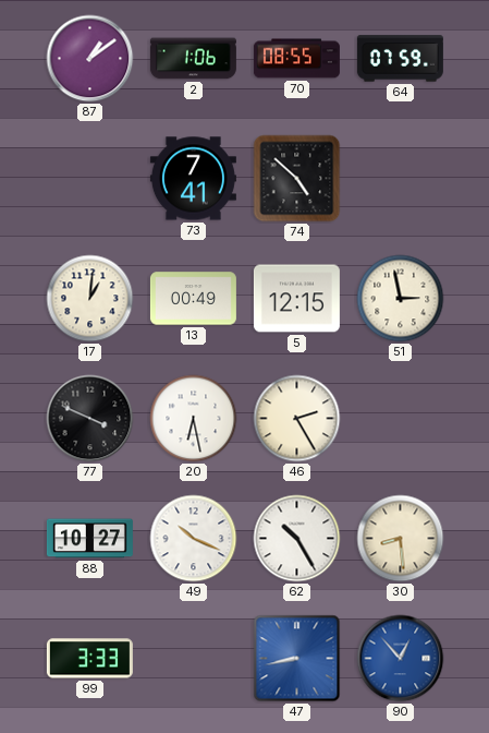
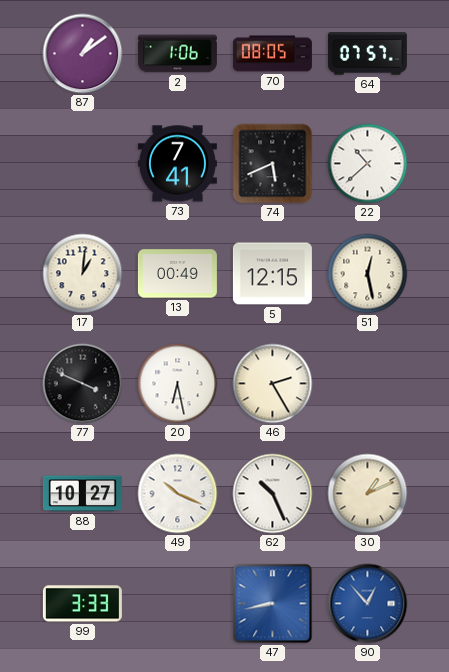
70: 08:55 -> 08:05
64: 07:59 -> 07:57
74: 4:52 -> 5:41
22: none -> 10:38
51: 2:58 -> 12:28
62: 10:25 -> 10:26
30: 8:29 -> 1:11
